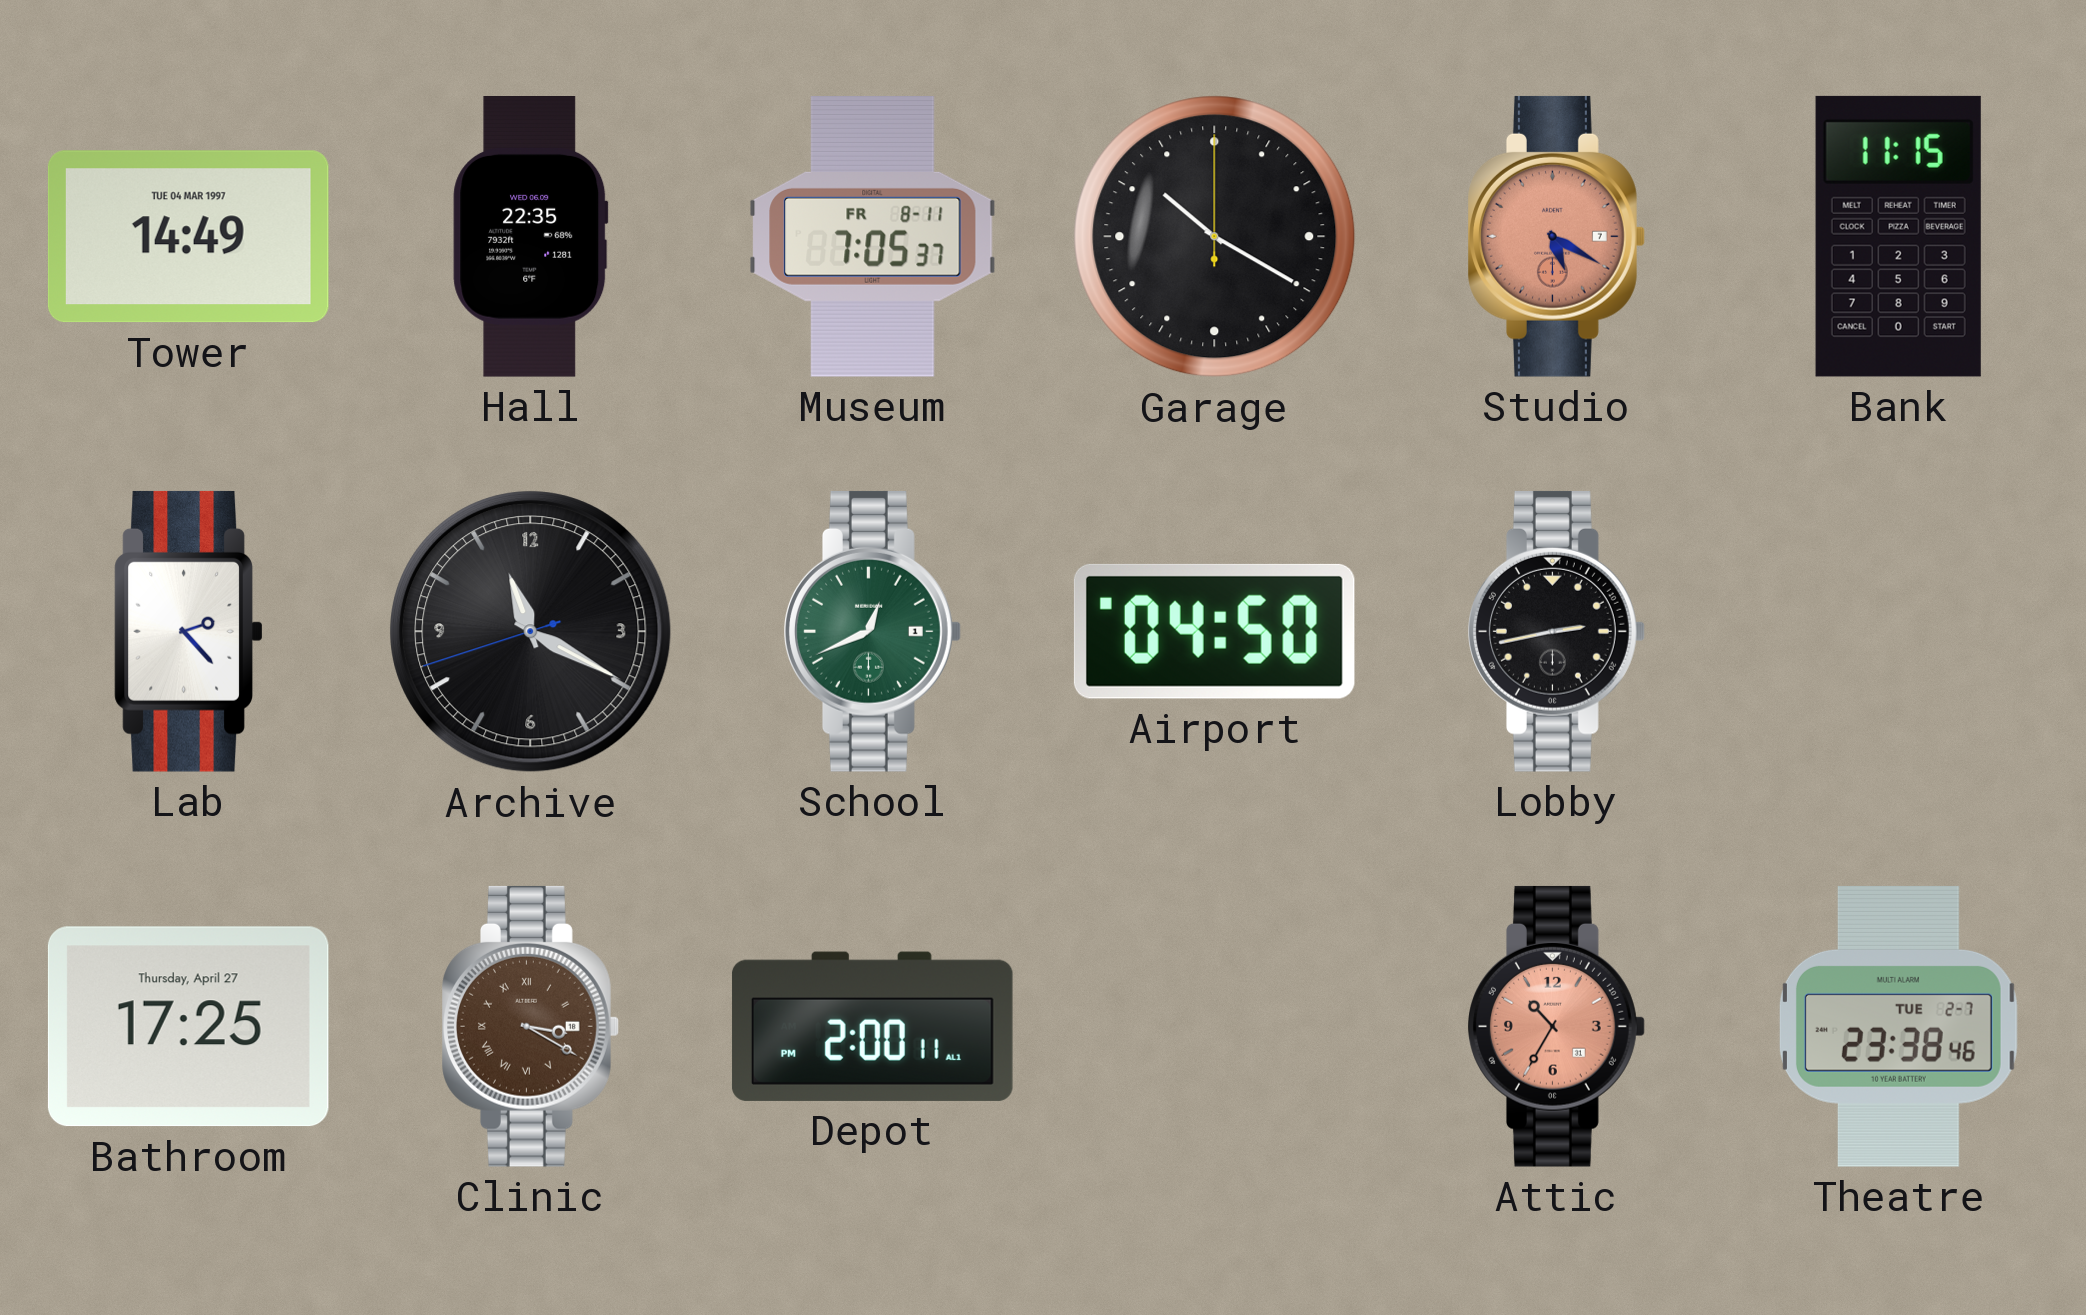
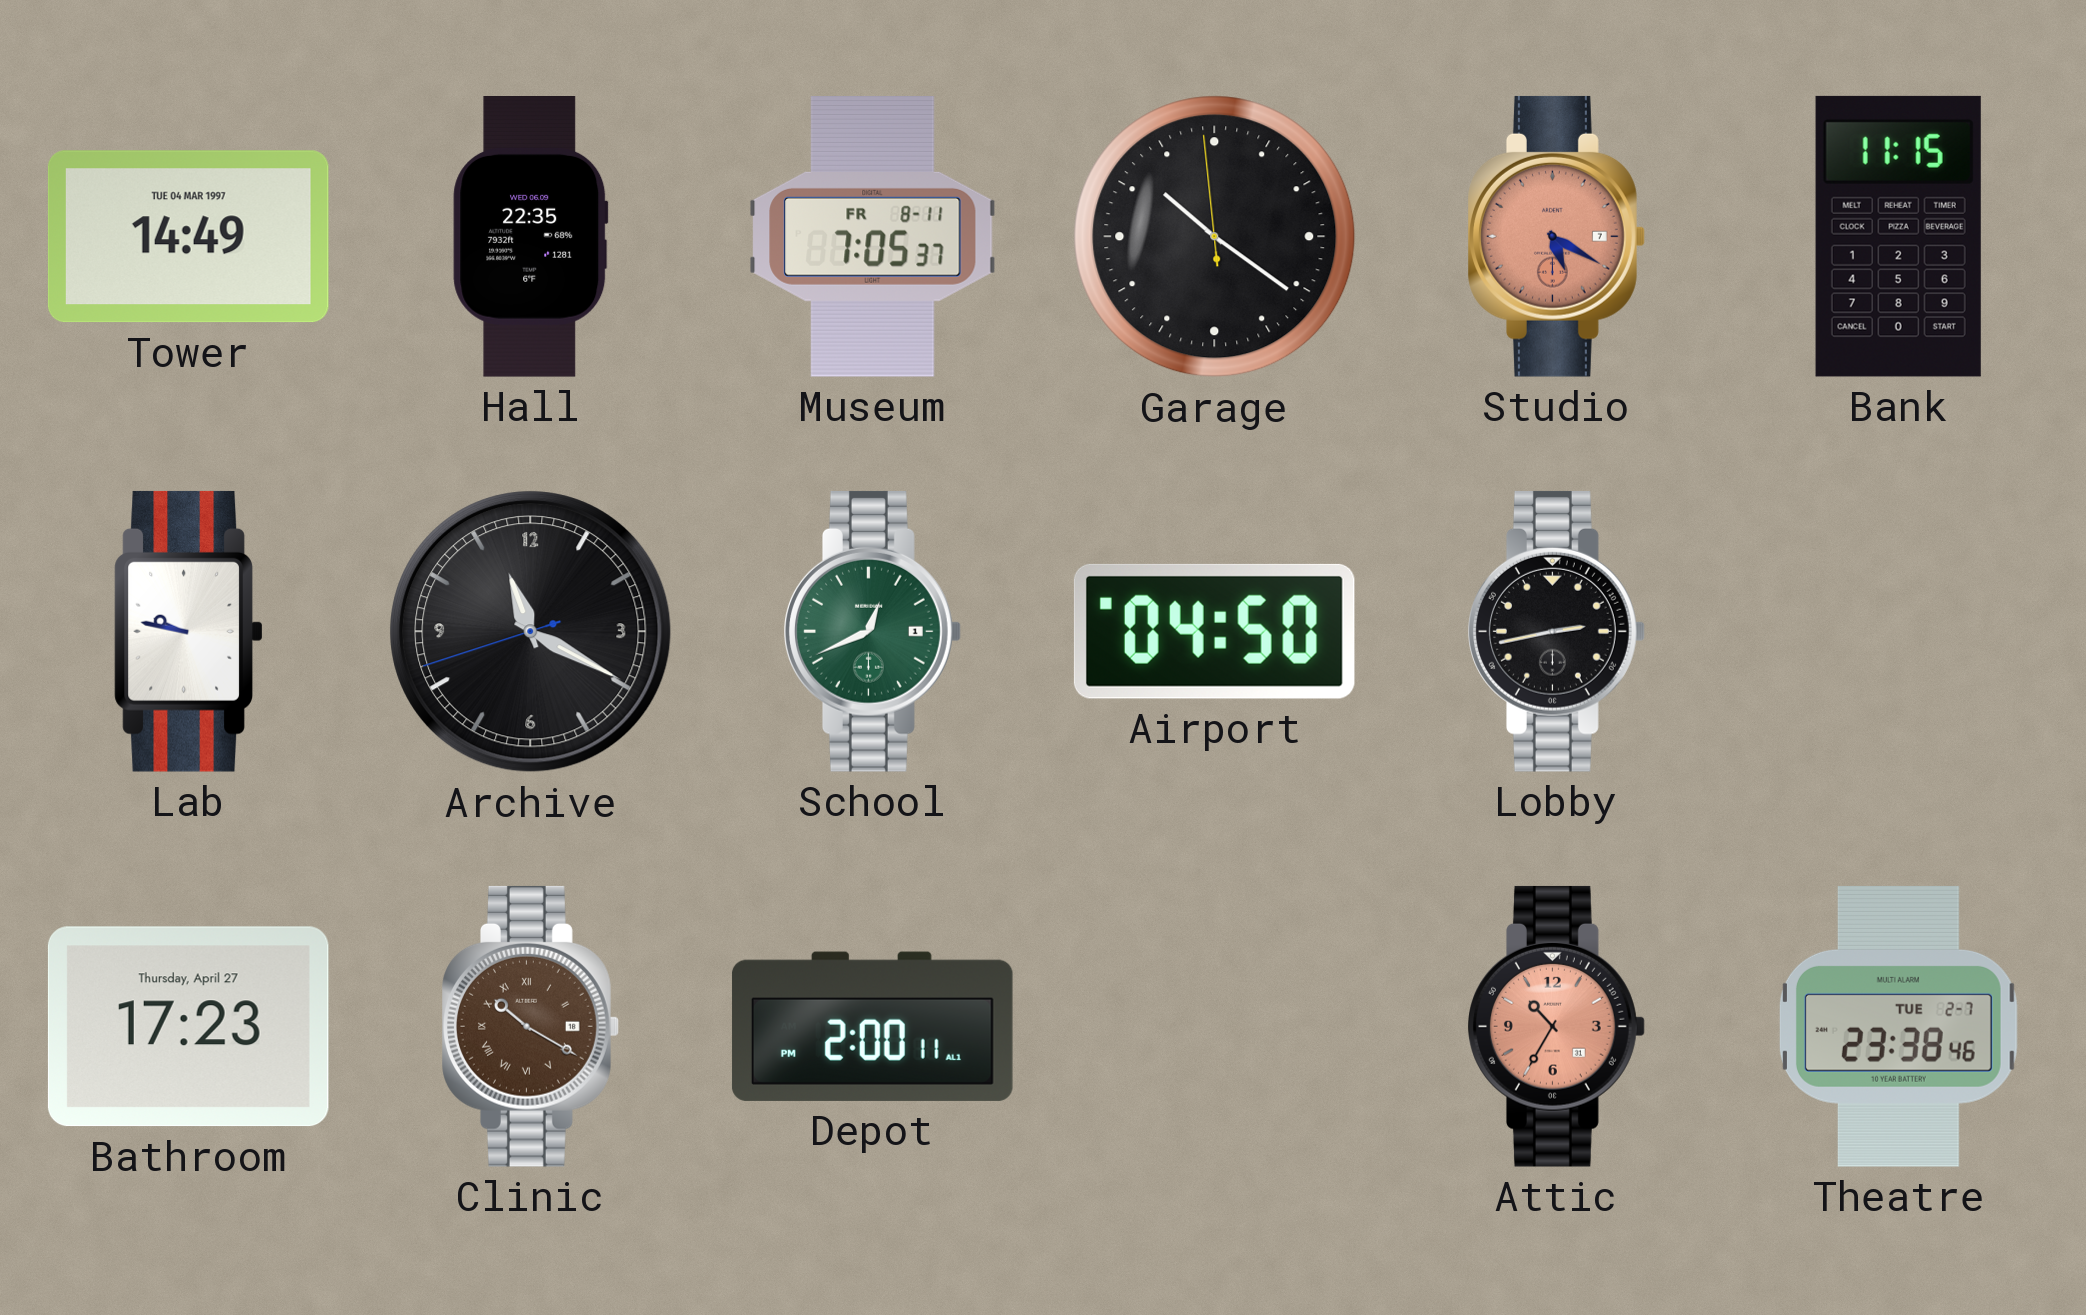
Garage: 10:20:00 -> 10:20:59
Lab: 2:23 -> 9:47
Bathroom: 17:25 -> 17:23
Clinic: 3:20 -> 10:20
